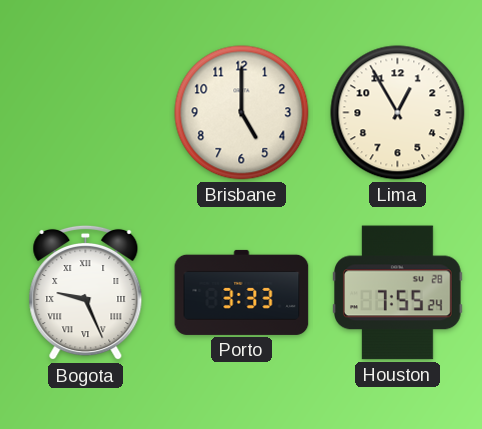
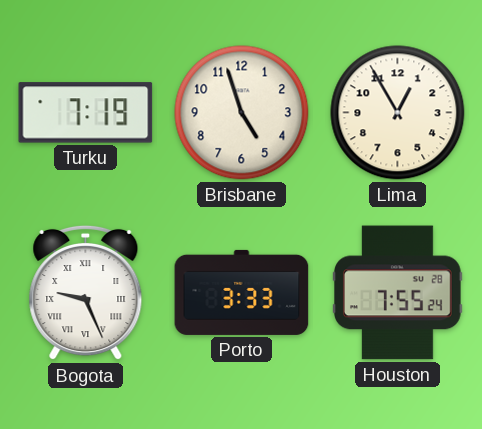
Turku: none -> 7:19
Brisbane: 5:00 -> 4:57
